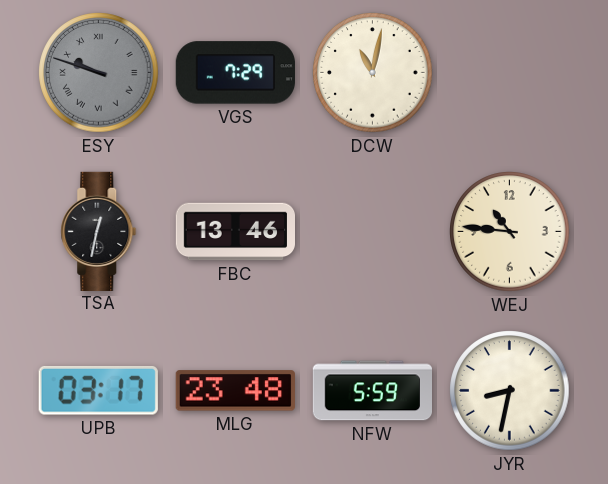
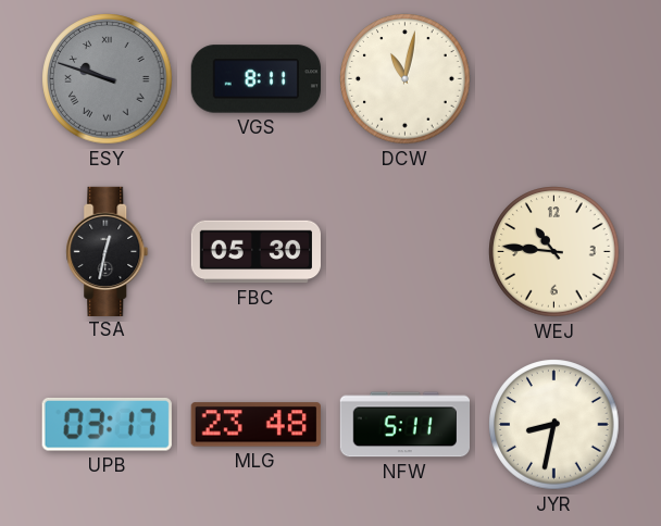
VGS: 7:29 -> 8:11
FBC: 13:46 -> 05:30
NFW: 5:59 -> 5:11
